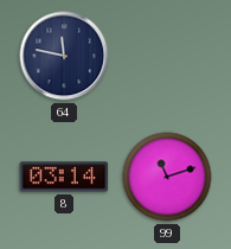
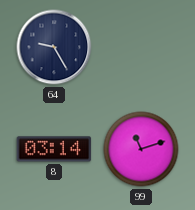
64: 11:47 -> 9:25
